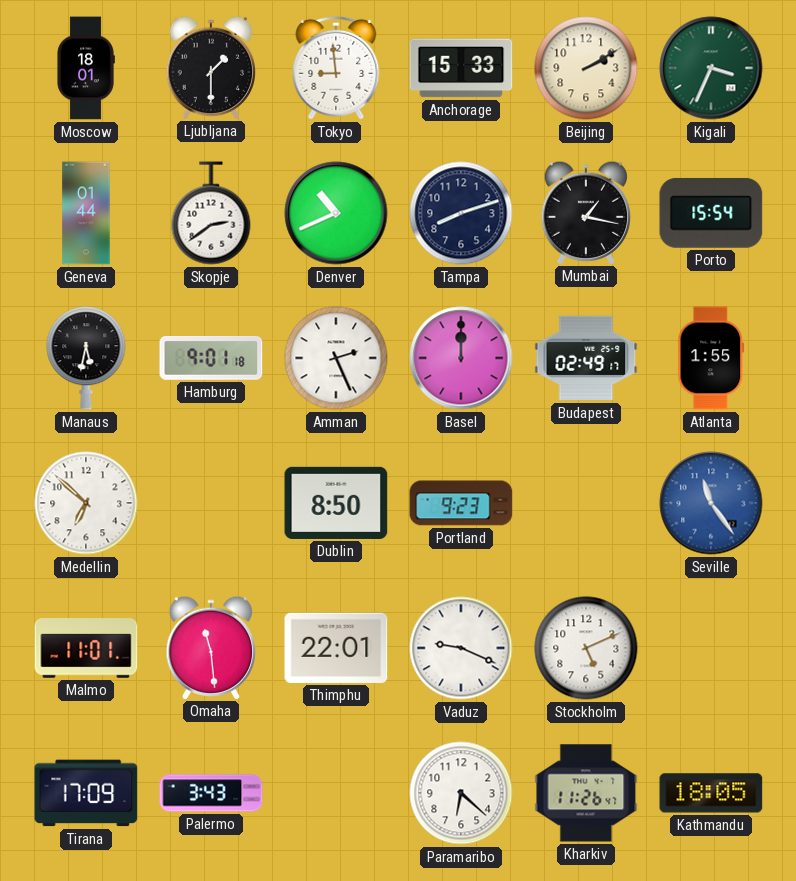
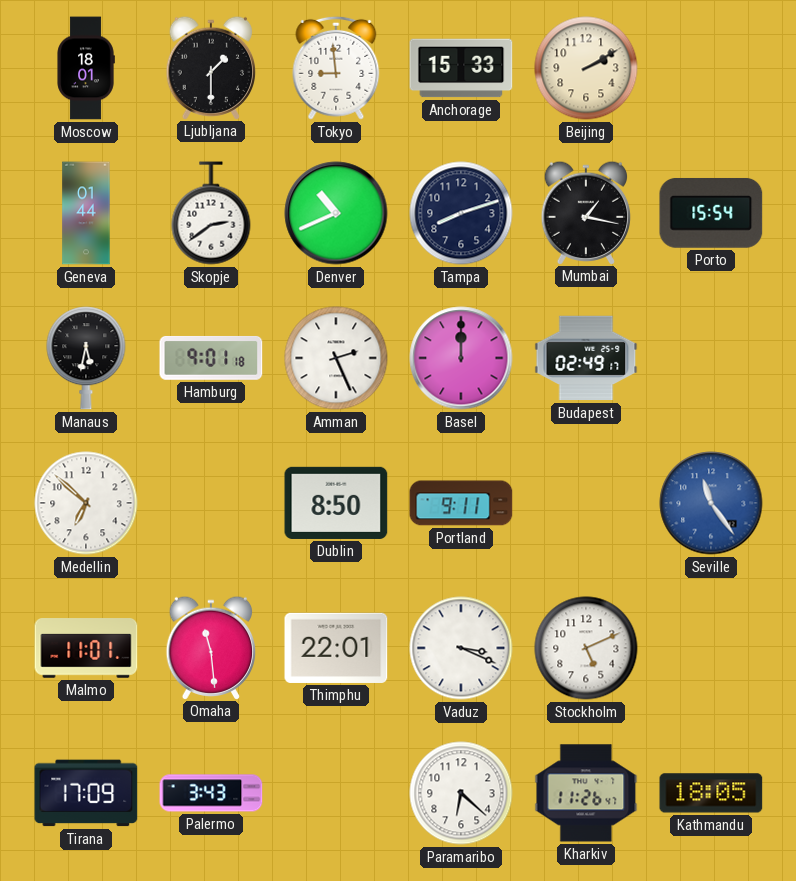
Kigali: 3:34 -> none
Atlanta: 1:55 -> none
Portland: 9:23 -> 9:11
Vaduz: 9:19 -> 3:19
